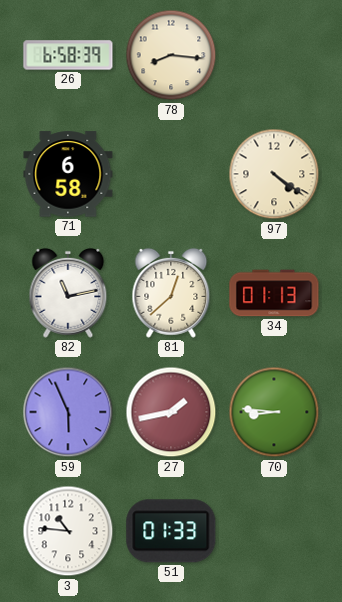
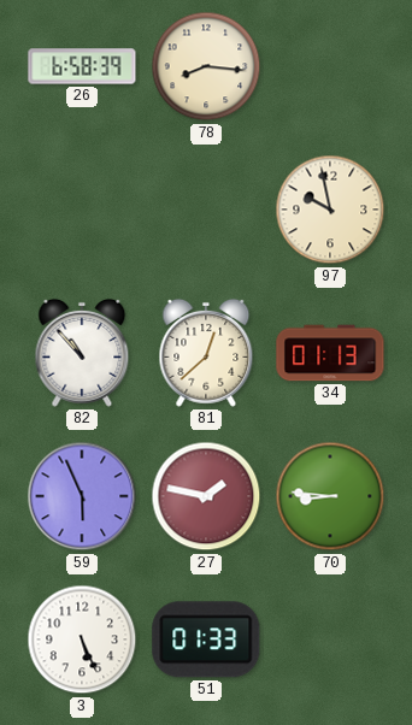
71: 6:58 -> none
97: 4:21 -> 9:58
82: 11:13 -> 10:53
27: 1:43 -> 1:47
3: 10:46 -> 5:26
